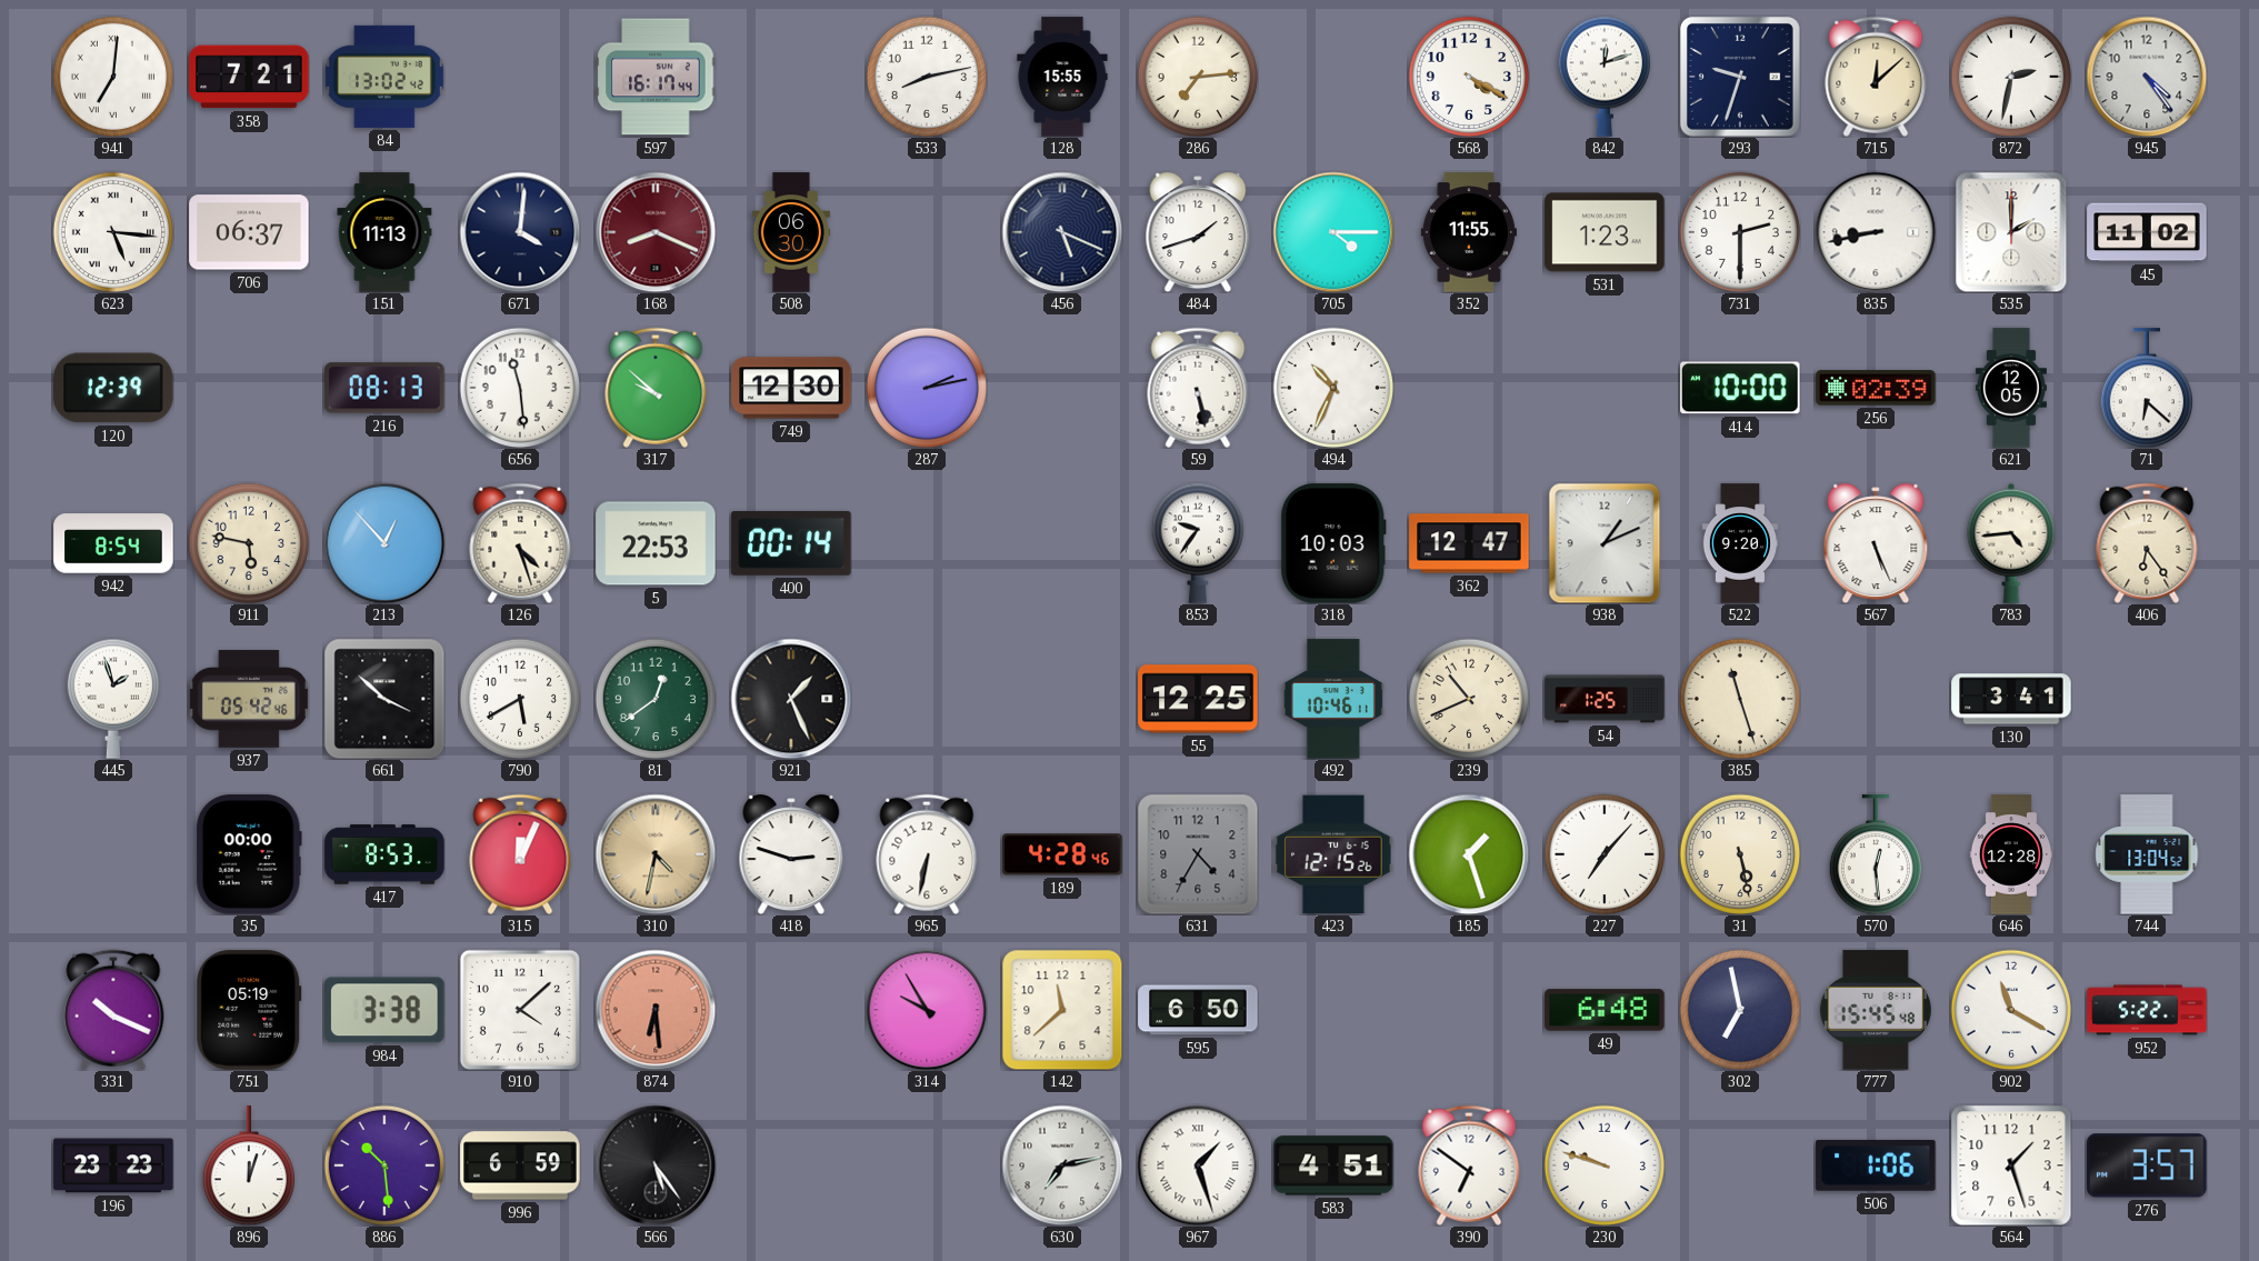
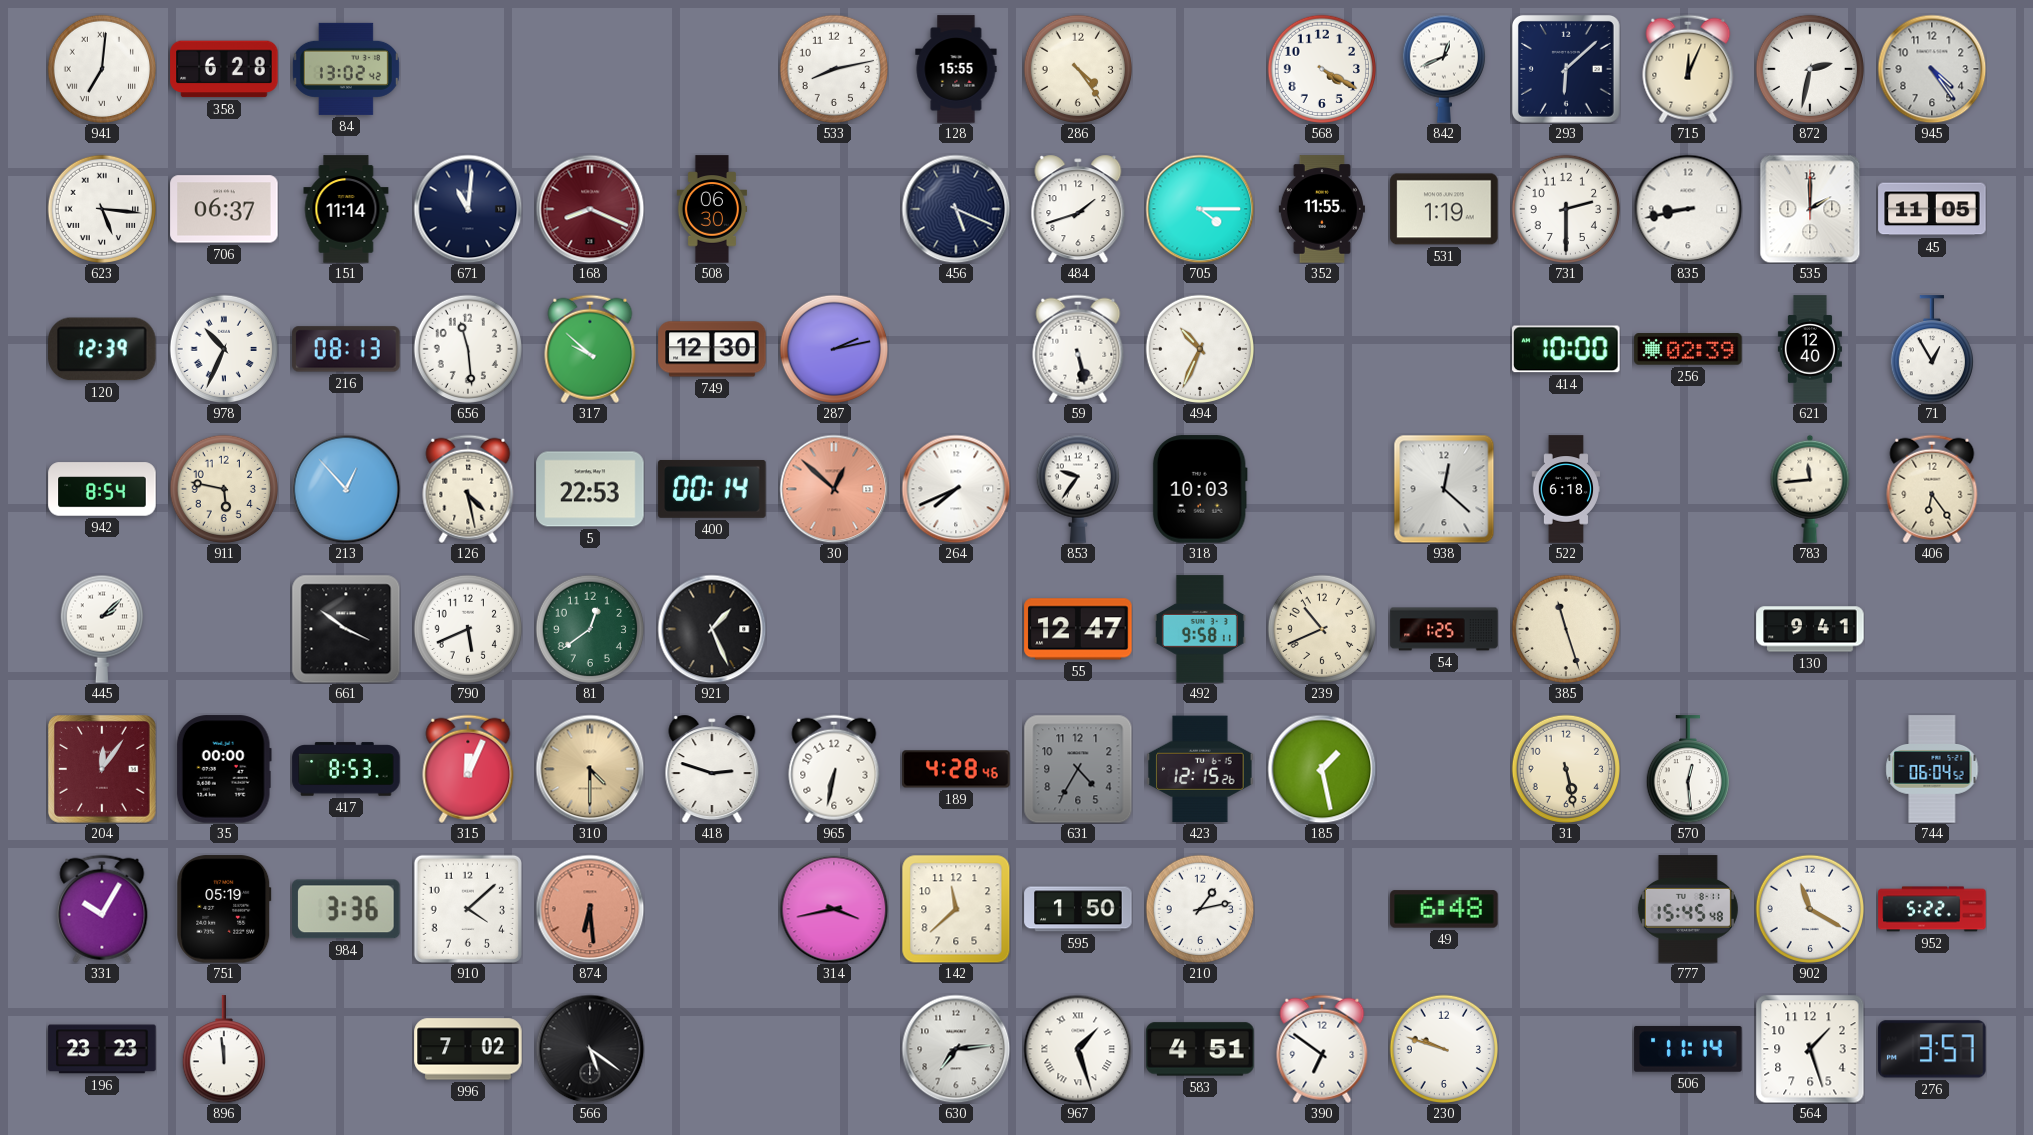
358: 7:21 -> 6:28
597: 16:17 -> none
286: 7:14 -> 4:24
842: 12:12 -> 12:41
293: 9:33 -> 6:08
715: 12:08 -> 12:04
151: 11:13 -> 11:14
671: 4:01 -> 11:01
531: 1:23 -> 1:19
45: 11:02 -> 11:05
978: none -> 10:34
621: 12:05 -> 12:40
71: 6:22 -> 12:55
126: 4:27 -> 4:28
30: none -> 12:52
264: none -> 7:41
362: 12:47 -> none
938: 1:11 -> 12:22
522: 9:20 -> 6:18
567: 5:26 -> none
783: 4:44 -> 11:44
445: 1:57 -> 2:08
937: 05:42 -> none
661: 3:52 -> 3:51
790: 5:40 -> 5:41
55: 12:25 -> 12:47
492: 10:46 -> 9:58
130: 3:41 -> 9:41
204: none -> 12:06
310: 4:32 -> 4:30
185: 1:27 -> 1:28
227: 7:07 -> none
646: 12:28 -> none
744: 13:04 -> 06:04
331: 10:19 -> 10:05
984: 3:38 -> 3:36
314: 9:55 -> 3:43
595: 6:50 -> 1:50
210: none -> 1:13
302: 6:58 -> none
896: 12:03 -> 11:59
886: 10:29 -> none
996: 6:59 -> 7:02
566: 5:24 -> 5:21
630: 7:13 -> 7:14
506: 1:06 -> 11:14
